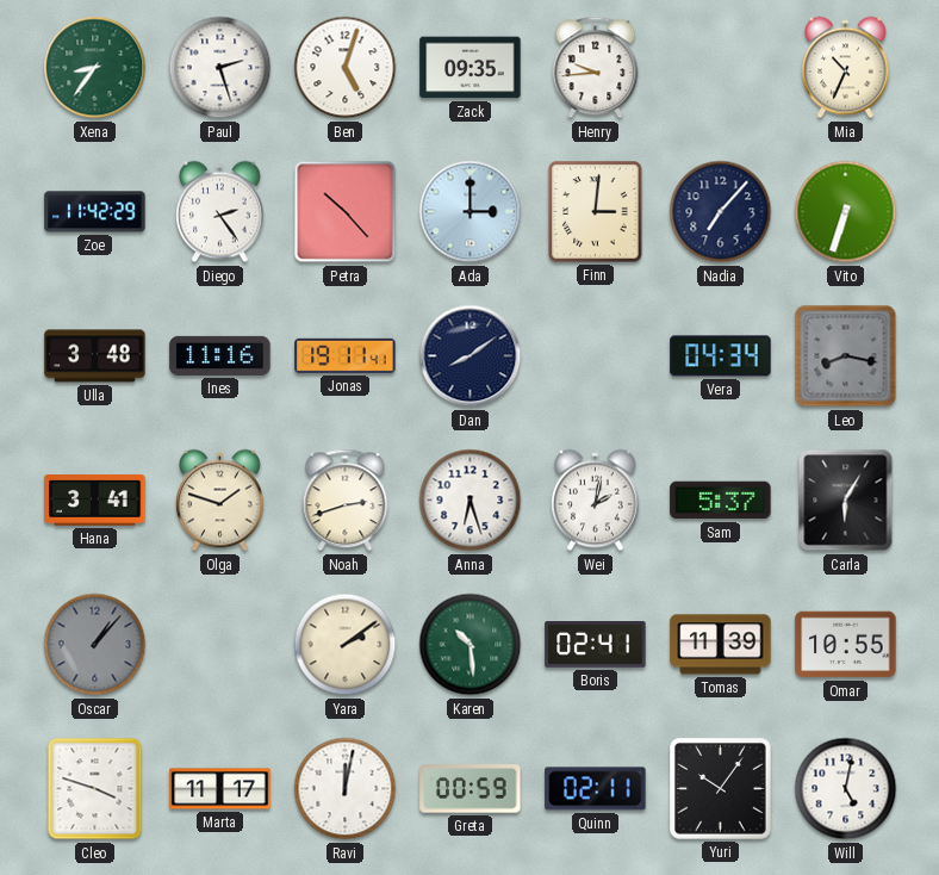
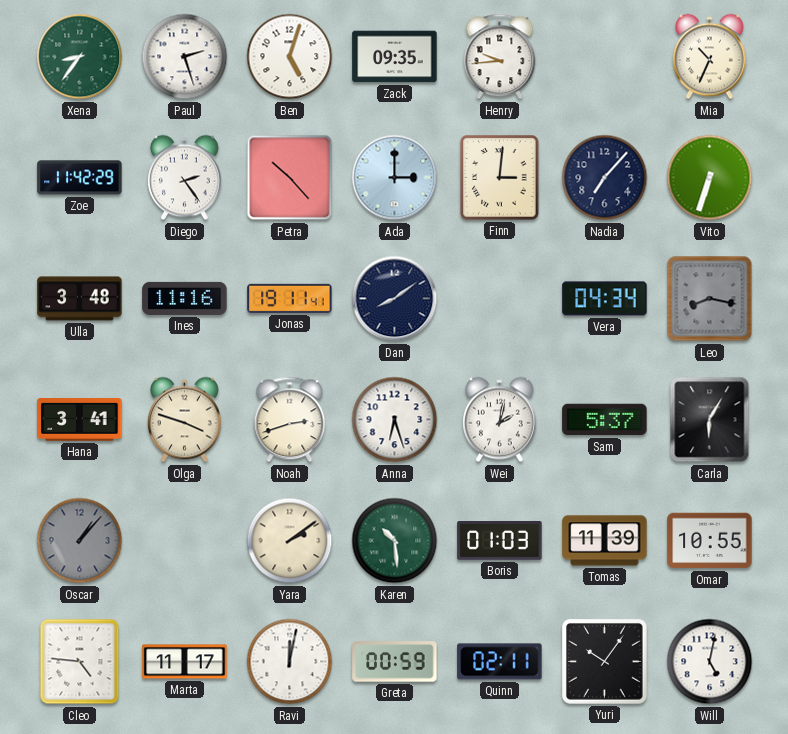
Olga: 1:48 -> 3:48
Boris: 02:41 -> 01:03
Cleo: 3:48 -> 4:46
